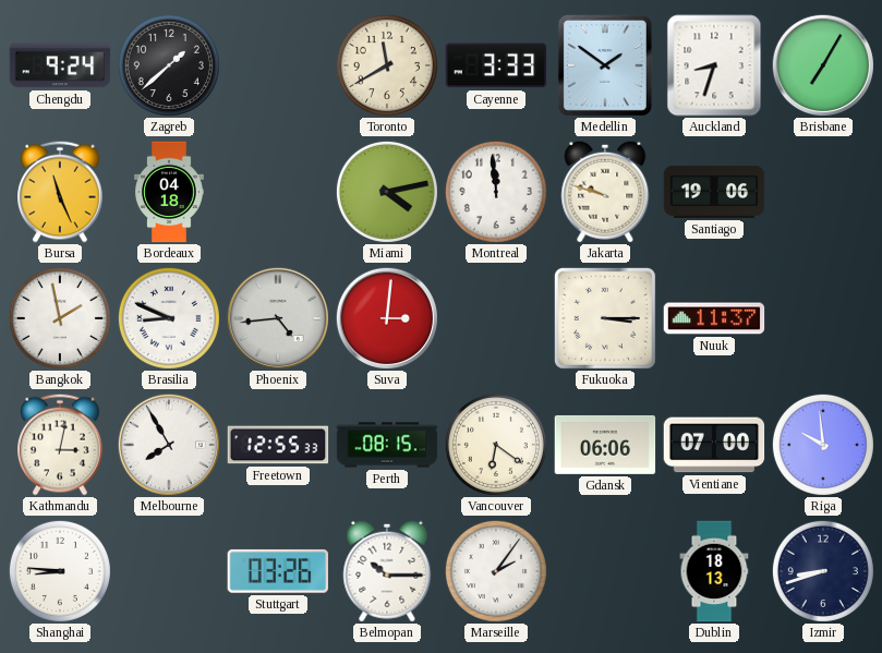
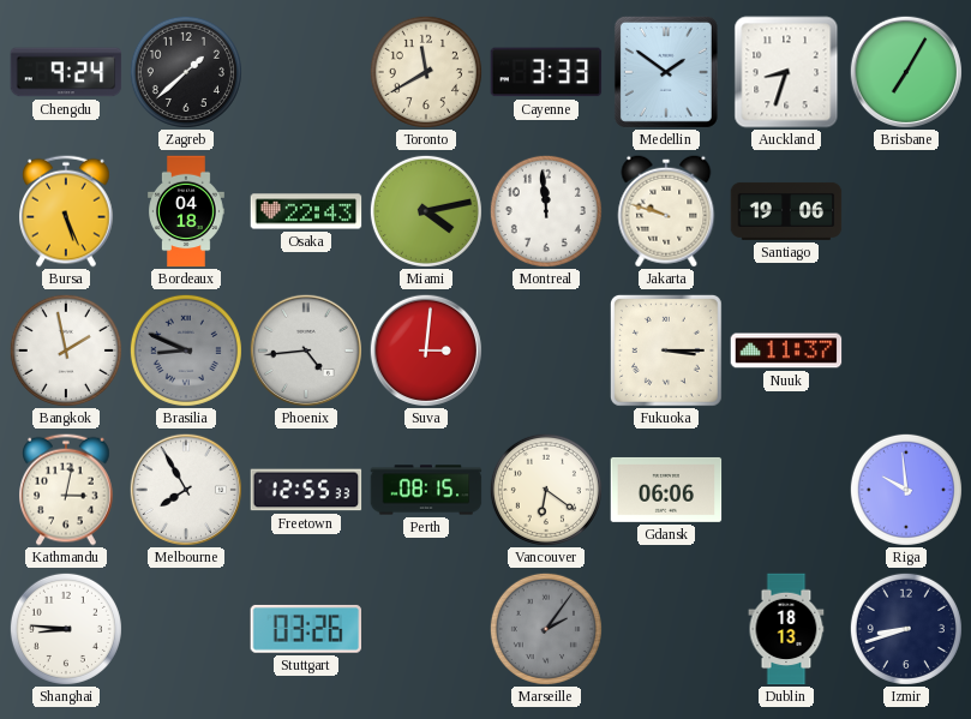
Bursa: 11:26 -> 5:26
Osaka: none -> 22:43
Brasilia dial: white -> grey
Vientiane: 07:00 -> none
Belmopan: 10:15 -> none
Marseille dial: white -> grey
